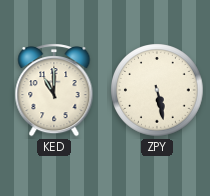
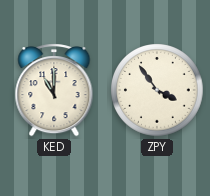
ZPY: 5:28 -> 3:54
